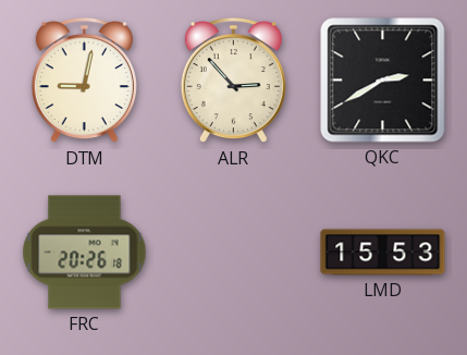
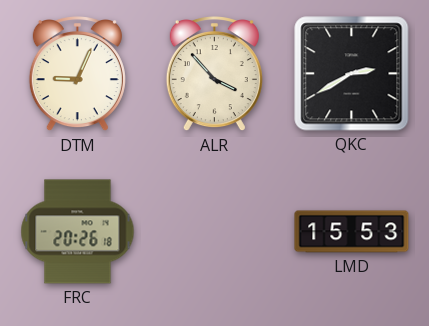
DTM: 9:02 -> 9:04
ALR: 2:53 -> 3:53
